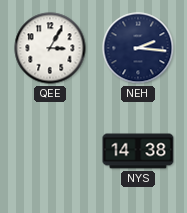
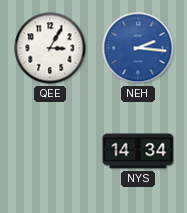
NEH dial: navy -> blue
NYS: 14:38 -> 14:34
